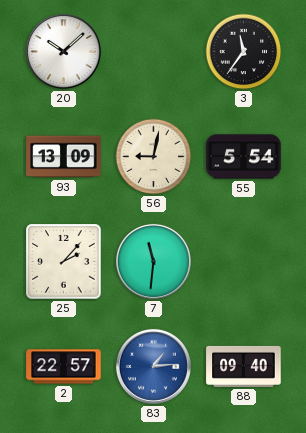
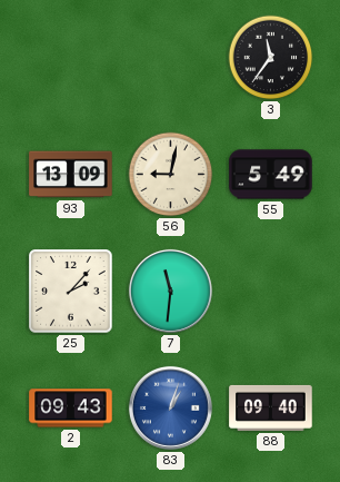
20: 10:08 -> none
55: 5:54 -> 5:49
2: 22:57 -> 09:43
83: 1:14 -> 1:03
